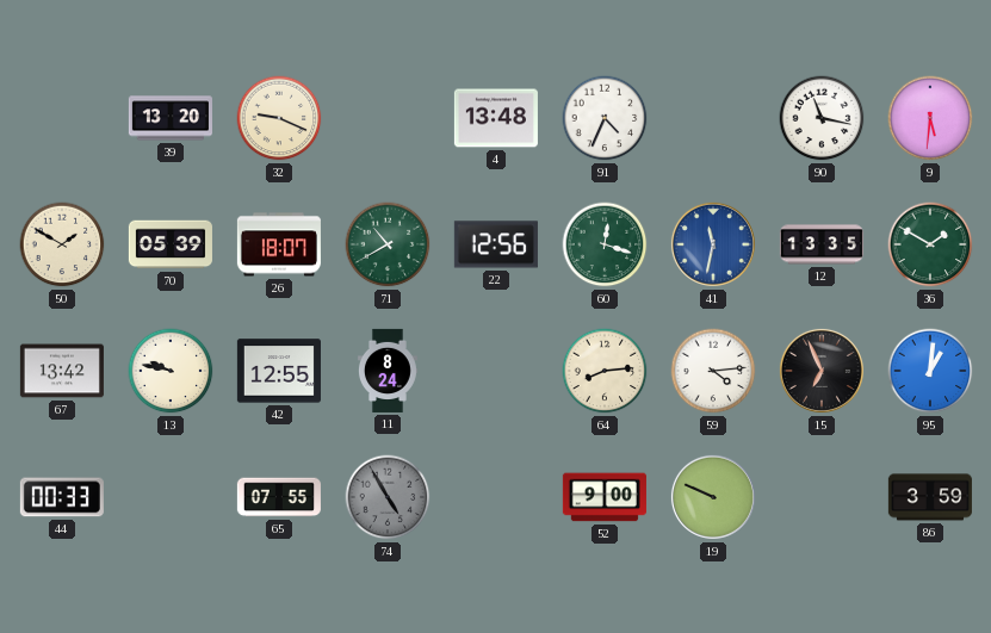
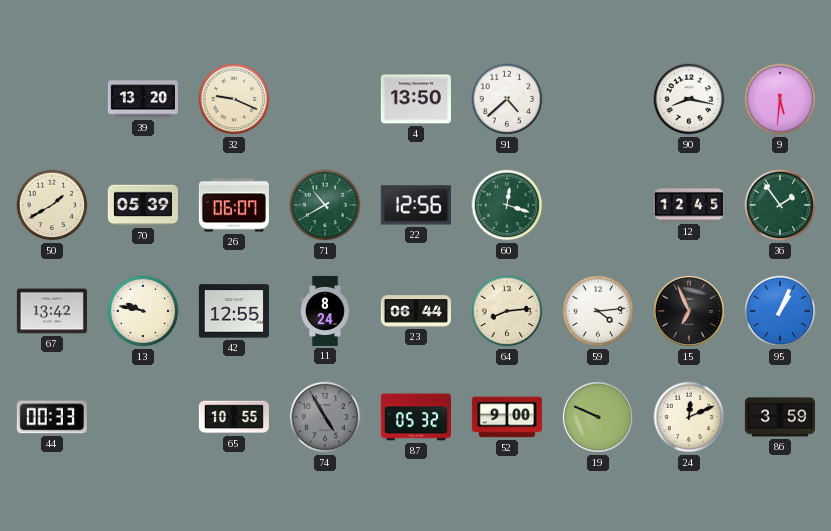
4: 13:48 -> 13:50
91: 4:34 -> 4:38
90: 11:17 -> 8:17
50: 1:50 -> 1:40
26: 18:07 -> 06:07
41: 11:32 -> none
12: 13:35 -> 12:45
36: 1:50 -> 1:54
23: none -> 06:44
95: 1:01 -> 1:04
65: 07:55 -> 10:55
87: none -> 05:32
24: none -> 12:11
